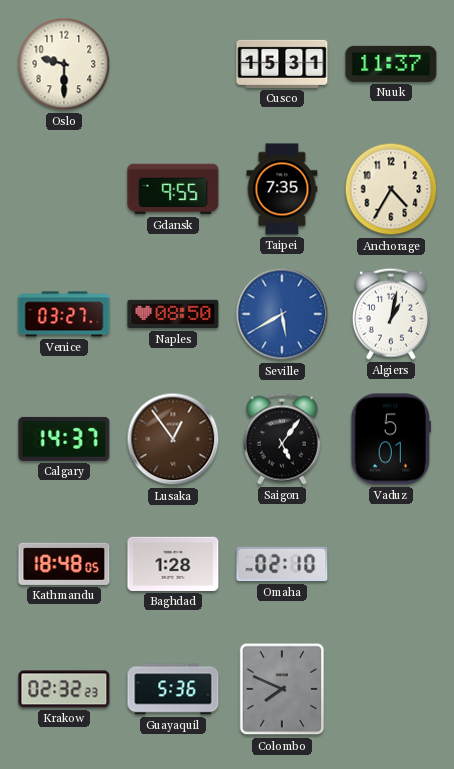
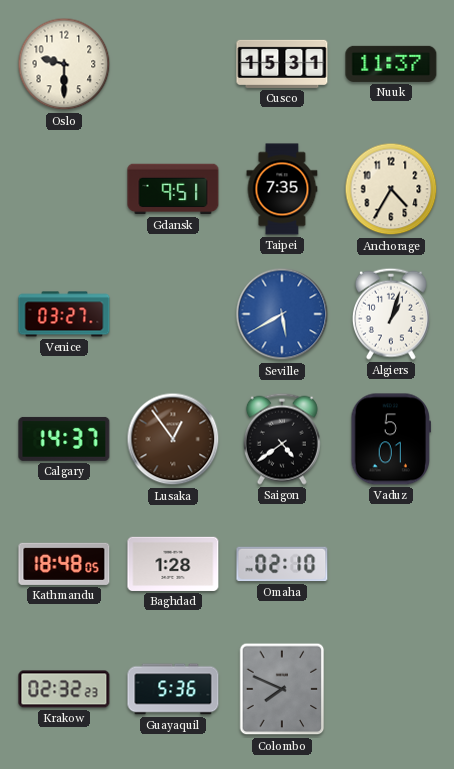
Gdansk: 9:55 -> 9:51
Naples: 08:50 -> none
Algiers: 1:02 -> 1:03
Saigon: 5:06 -> 4:39
